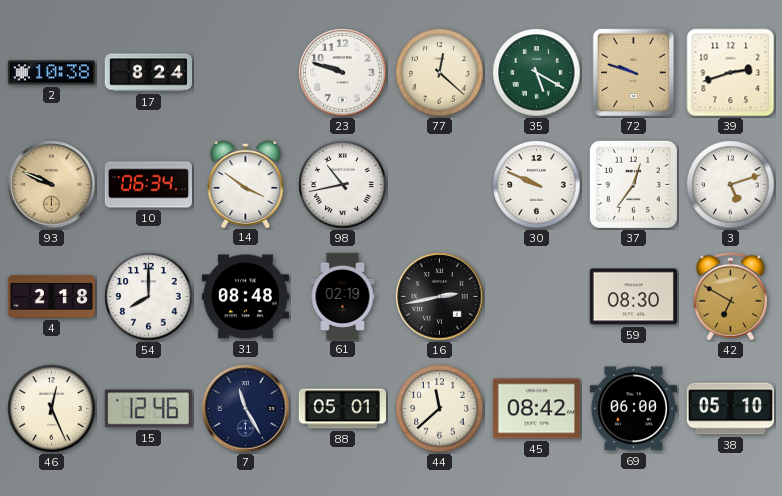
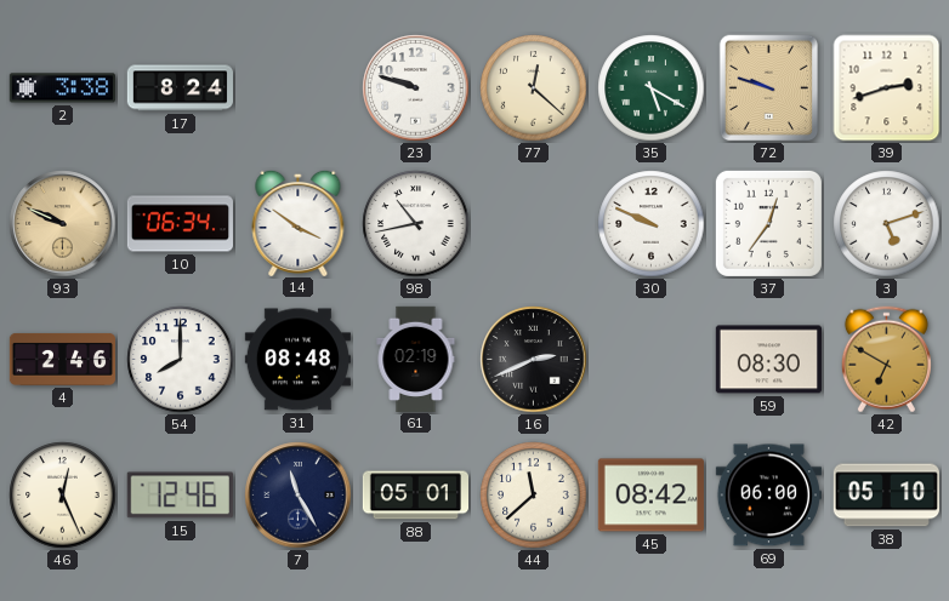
2: 10:38 -> 3:38
4: 2:18 -> 2:46
16: 2:43 -> 2:41
